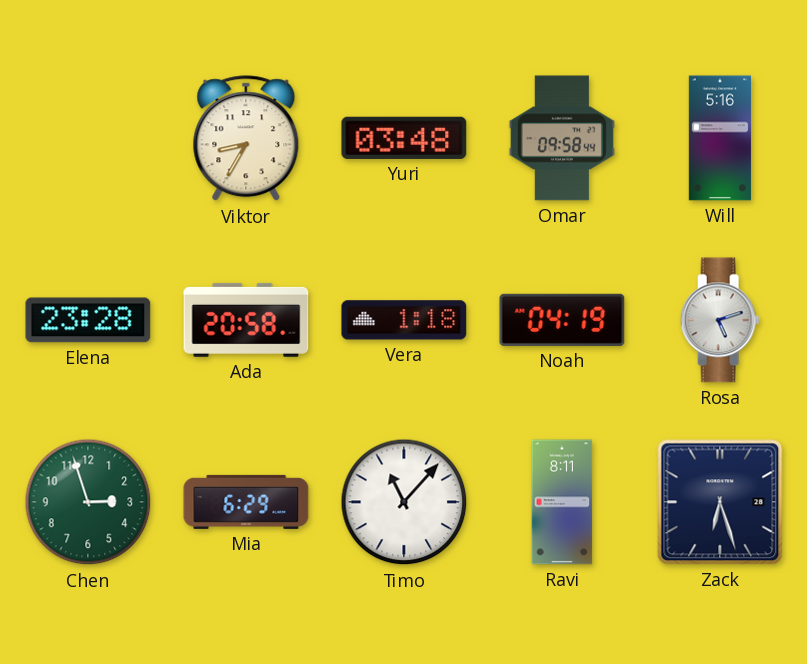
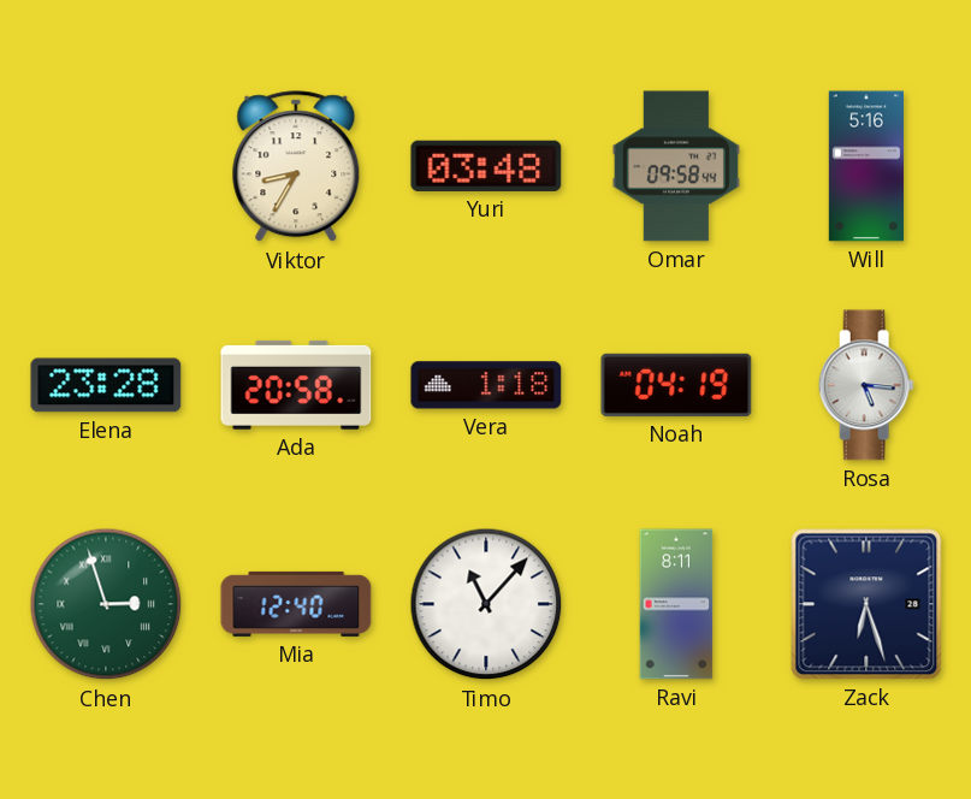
Rosa: 5:12 -> 5:16
Chen numerals: Arabic -> Roman
Mia: 6:29 -> 12:40
